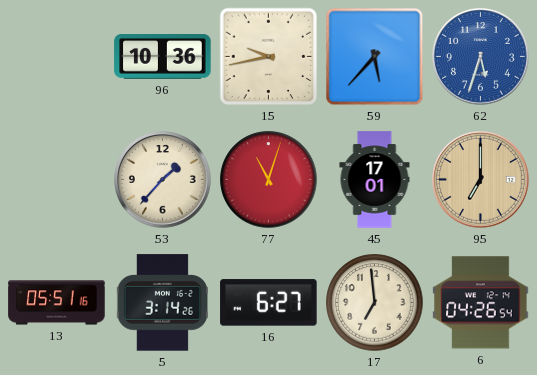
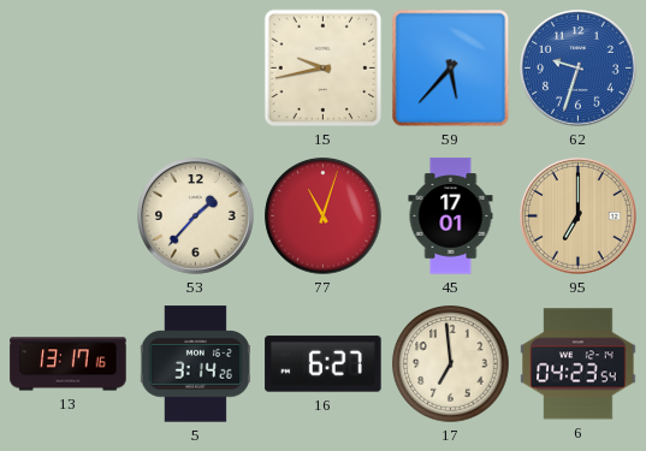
96: 10:36 -> none
62: 5:33 -> 9:33
13: 05:51 -> 13:17
6: 04:26 -> 04:23
